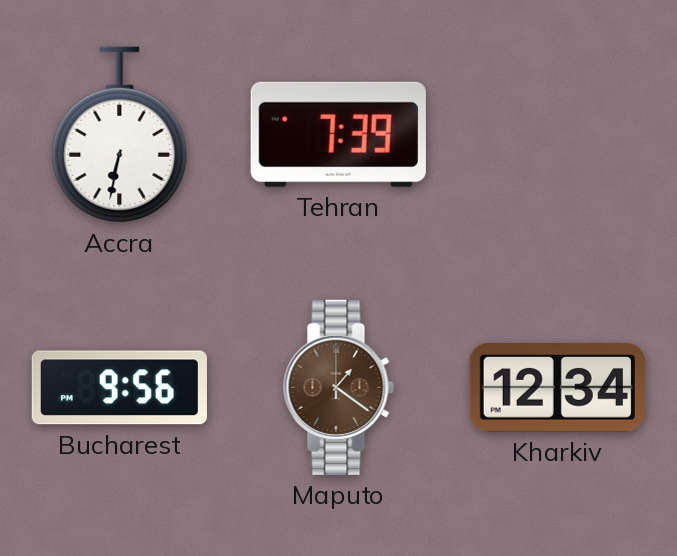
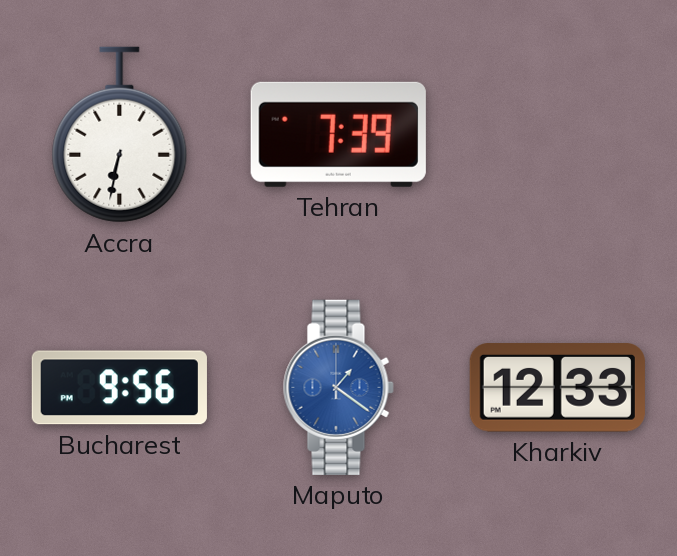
Maputo dial: brown -> blue
Kharkiv: 12:34 -> 12:33
